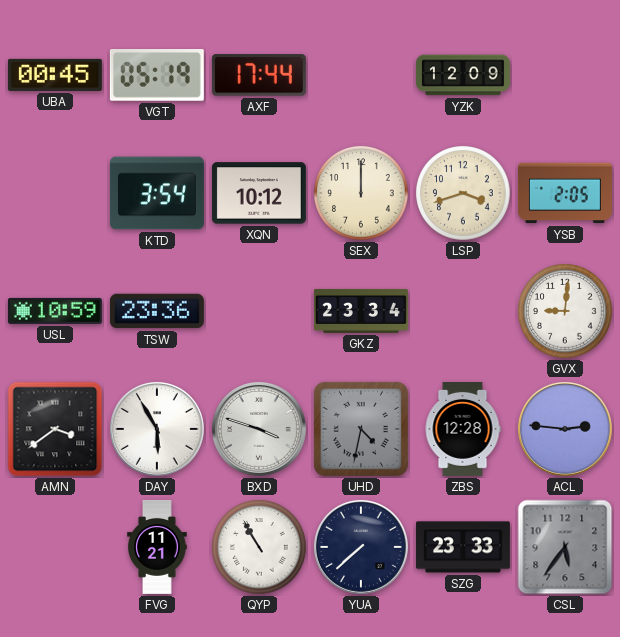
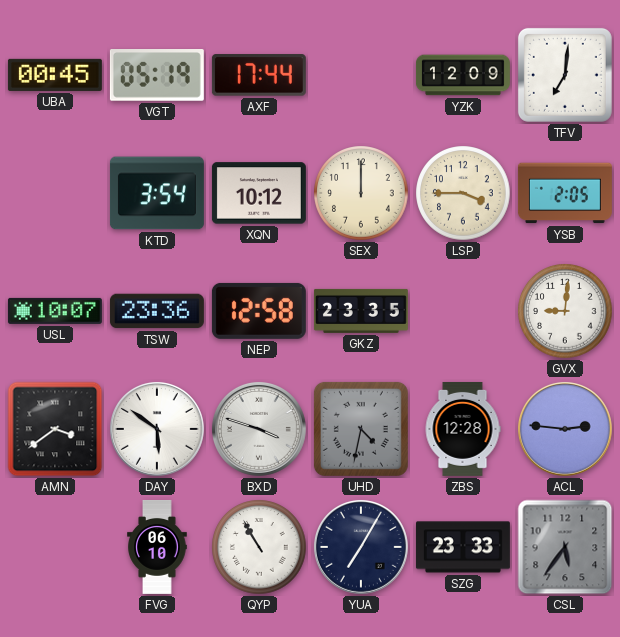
TFV: none -> 7:01
LSP: 3:42 -> 3:45
USL: 10:59 -> 10:07
NEP: none -> 12:58
GKZ: 23:34 -> 23:35
DAY: 5:55 -> 5:51
FVG: 11:21 -> 06:10
YUA: 7:38 -> 7:05
